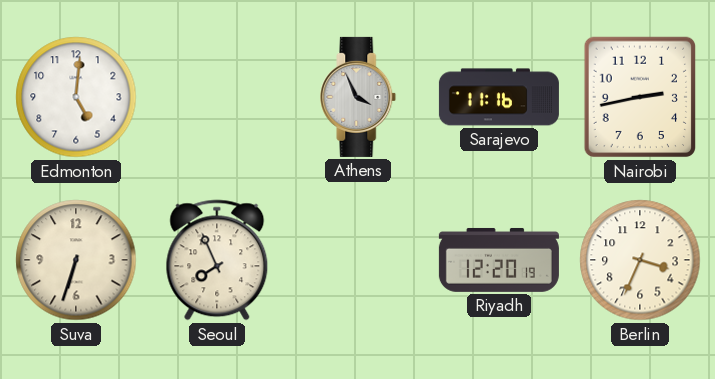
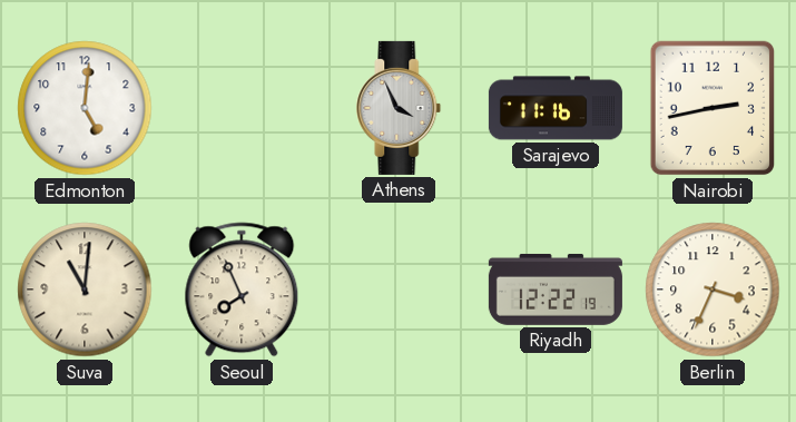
Suva: 6:33 -> 11:01
Riyadh: 12:20 -> 12:22
